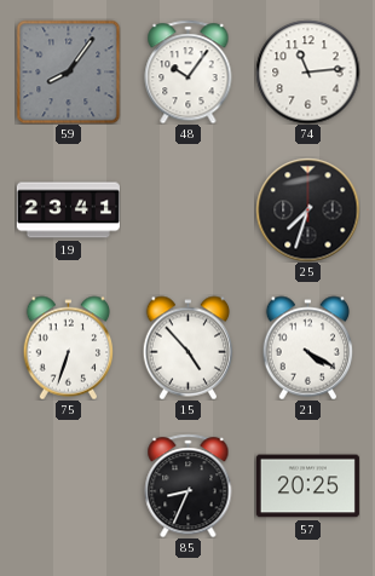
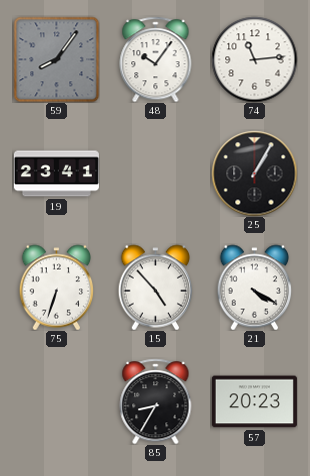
25: 7:33 -> 1:05
85: 8:34 -> 8:35
57: 20:25 -> 20:23
